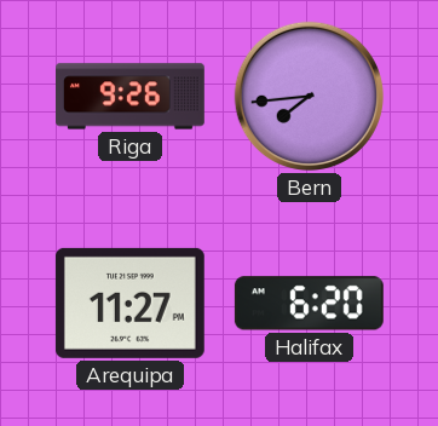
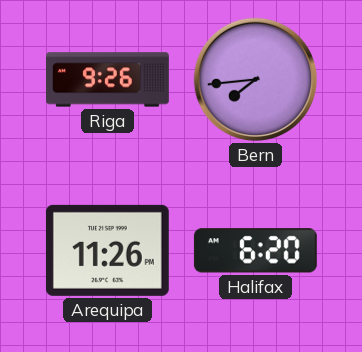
Arequipa: 11:27 -> 11:26
